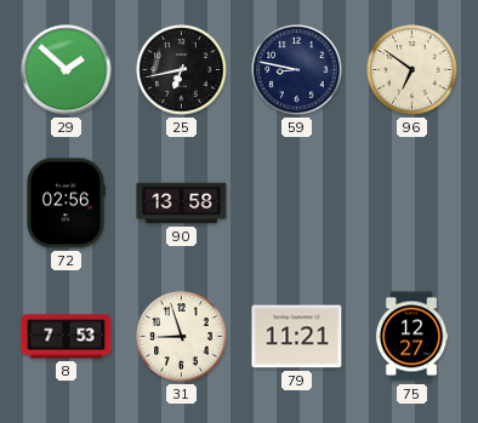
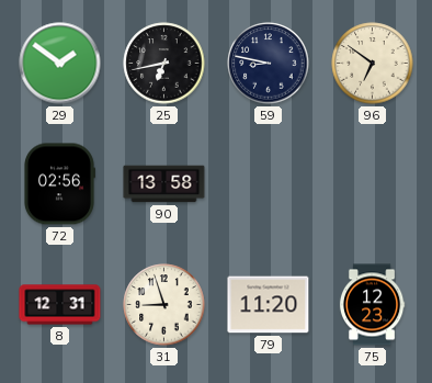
29: 1:52 -> 1:51
8: 7:53 -> 12:31
79: 11:21 -> 11:20
75: 12:27 -> 12:23
